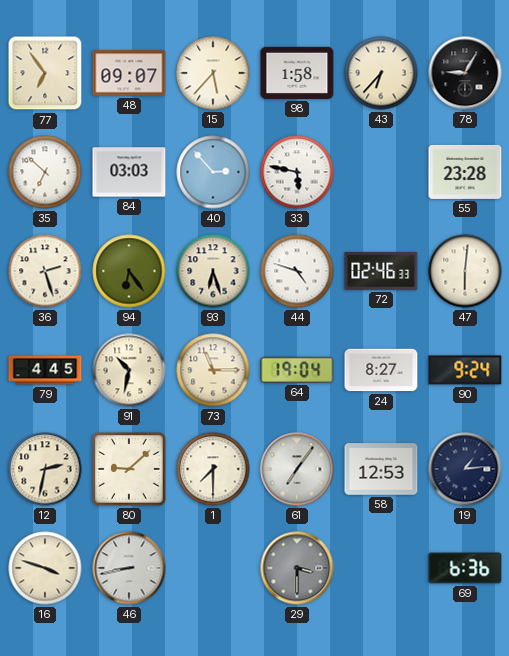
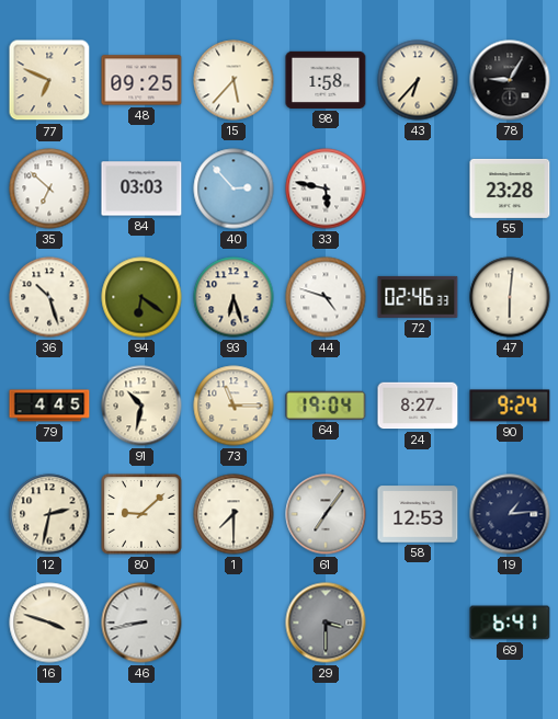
77: 6:54 -> 6:49
48: 09:07 -> 09:25
36: 2:27 -> 10:27
94: 6:24 -> 6:21
69: 6:36 -> 6:41
